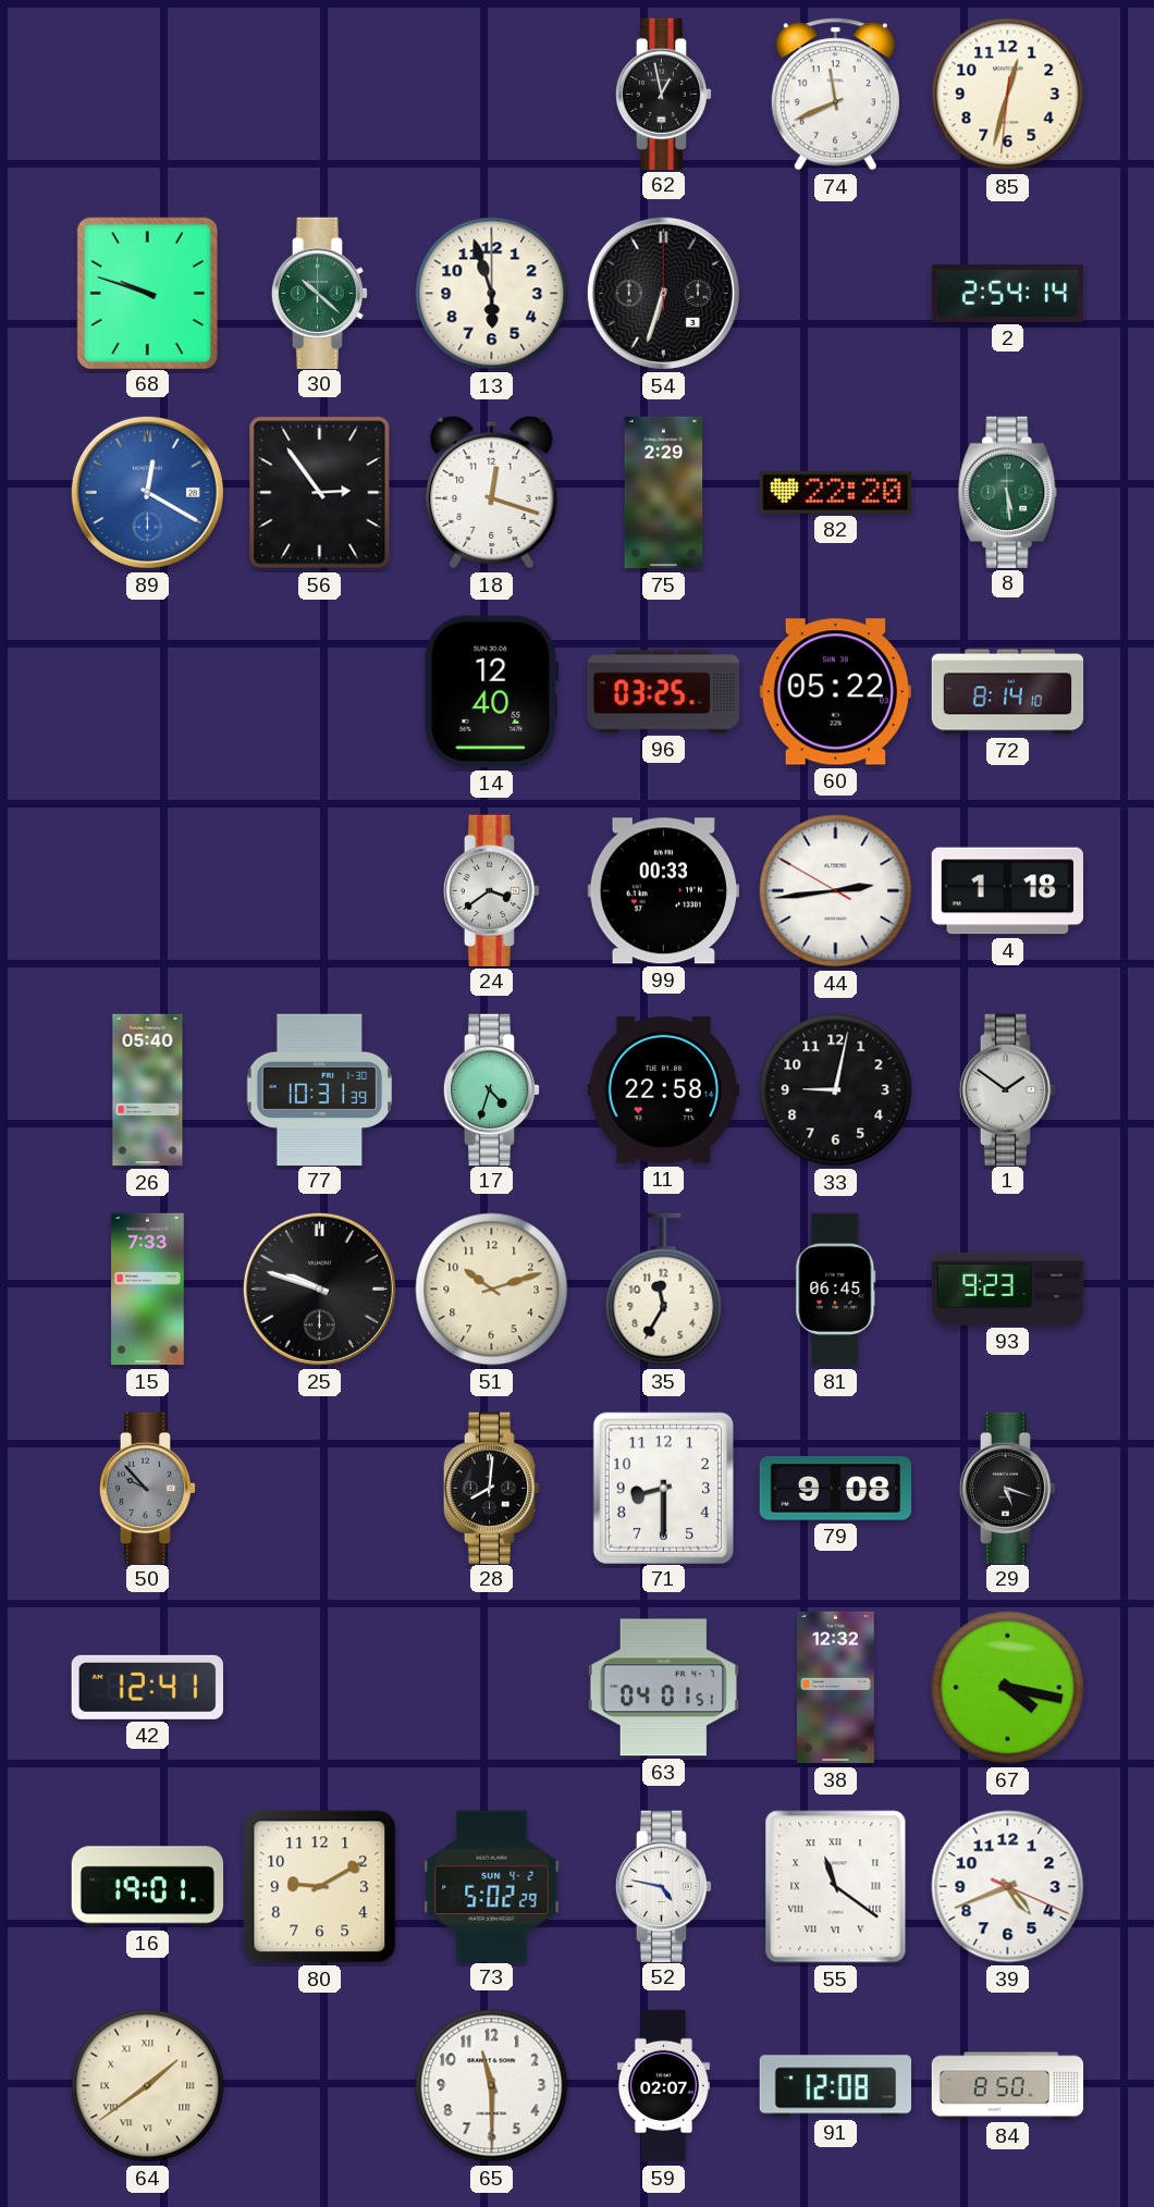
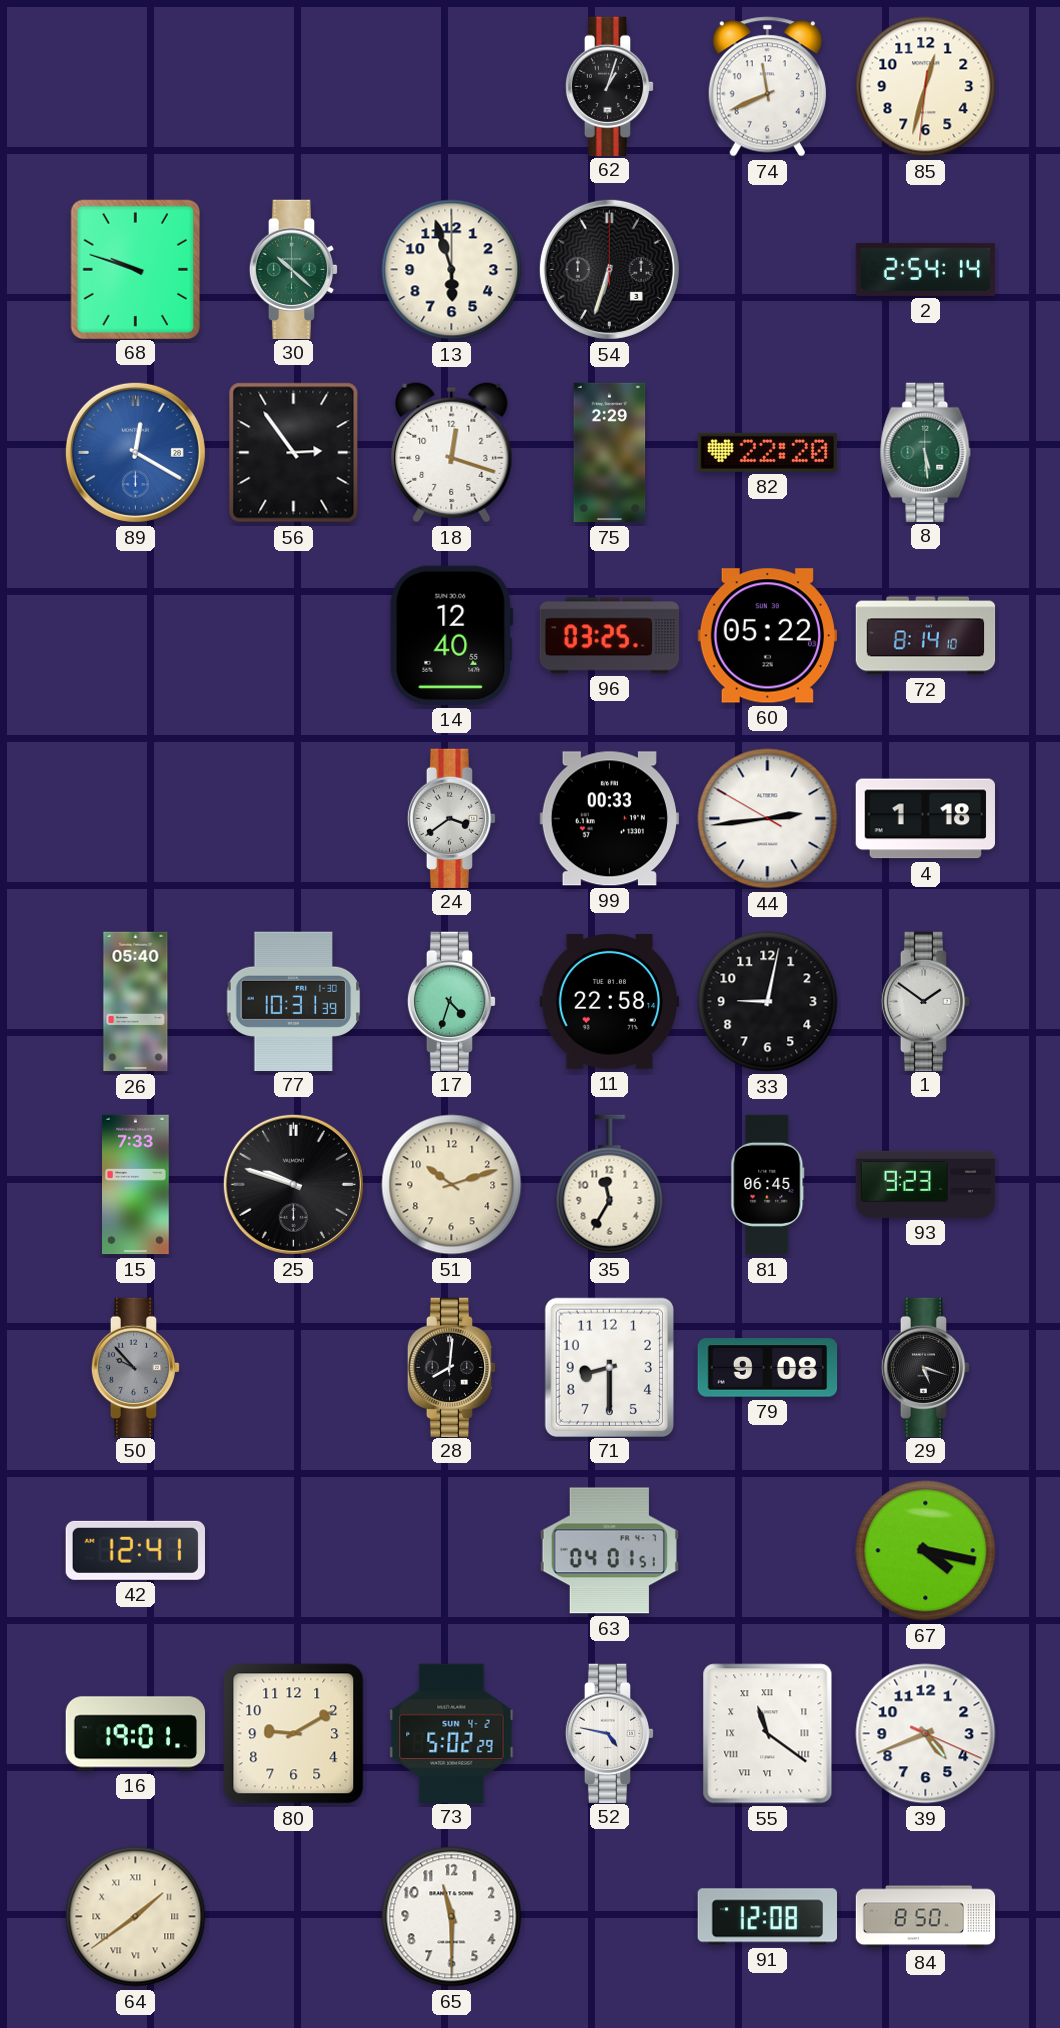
62: 12:58 -> 1:03
38: 12:32 -> none
59: 02:07 -> none
